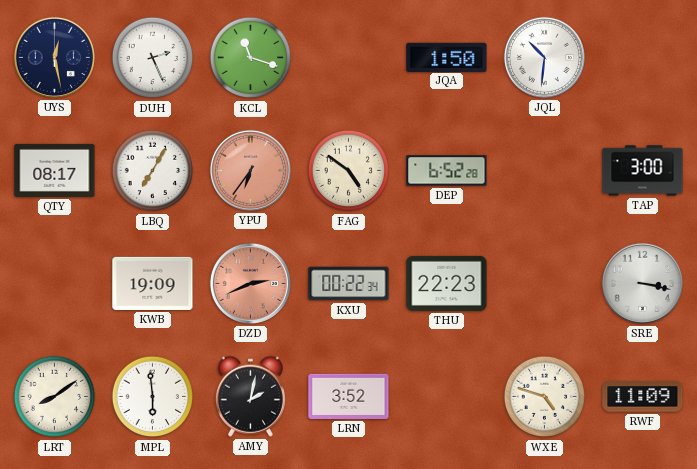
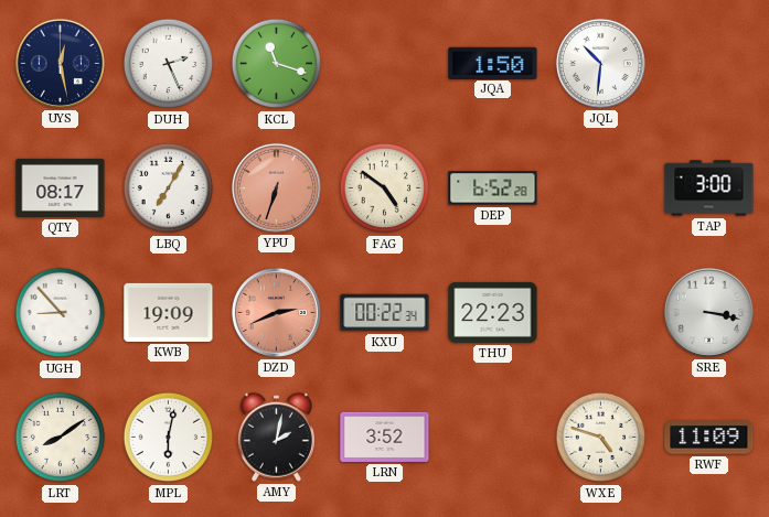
YPU: 6:36 -> 6:33
UGH: none -> 8:53
MPL: 5:59 -> 6:02
